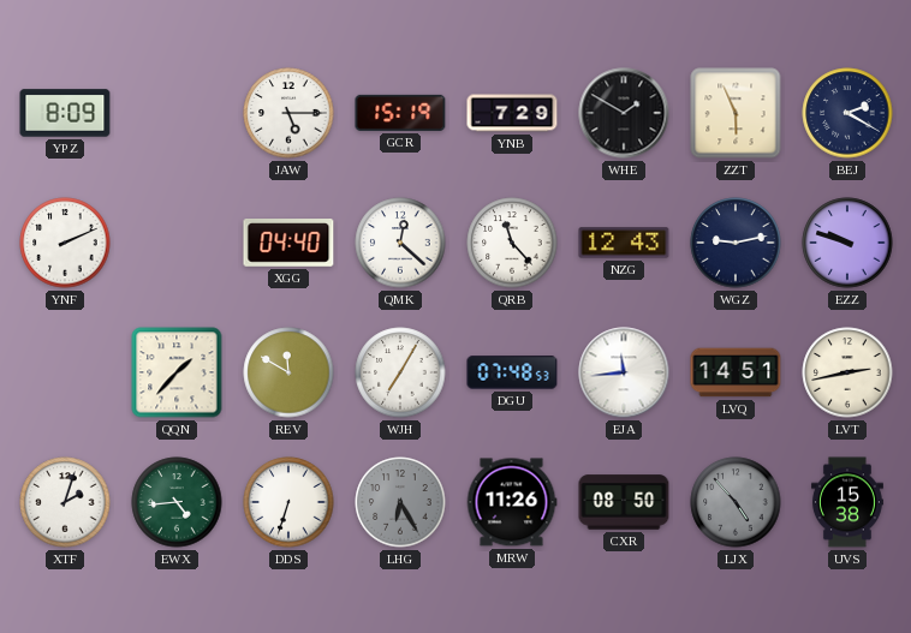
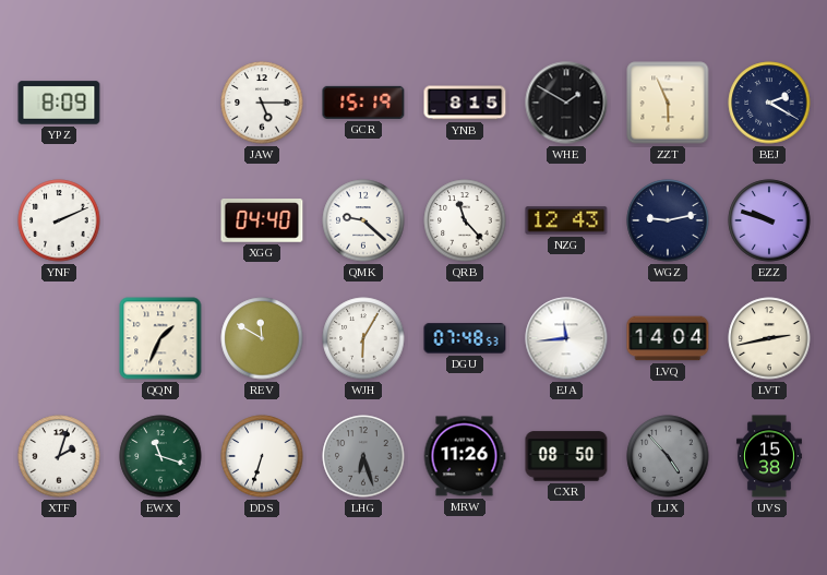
YNB: 7:29 -> 8:15
QMK: 12:22 -> 9:22
QQN: 1:37 -> 1:34
WJH: 7:05 -> 6:05
LVQ: 14:51 -> 14:04
EWX: 4:44 -> 11:18
LHG: 6:25 -> 6:27
